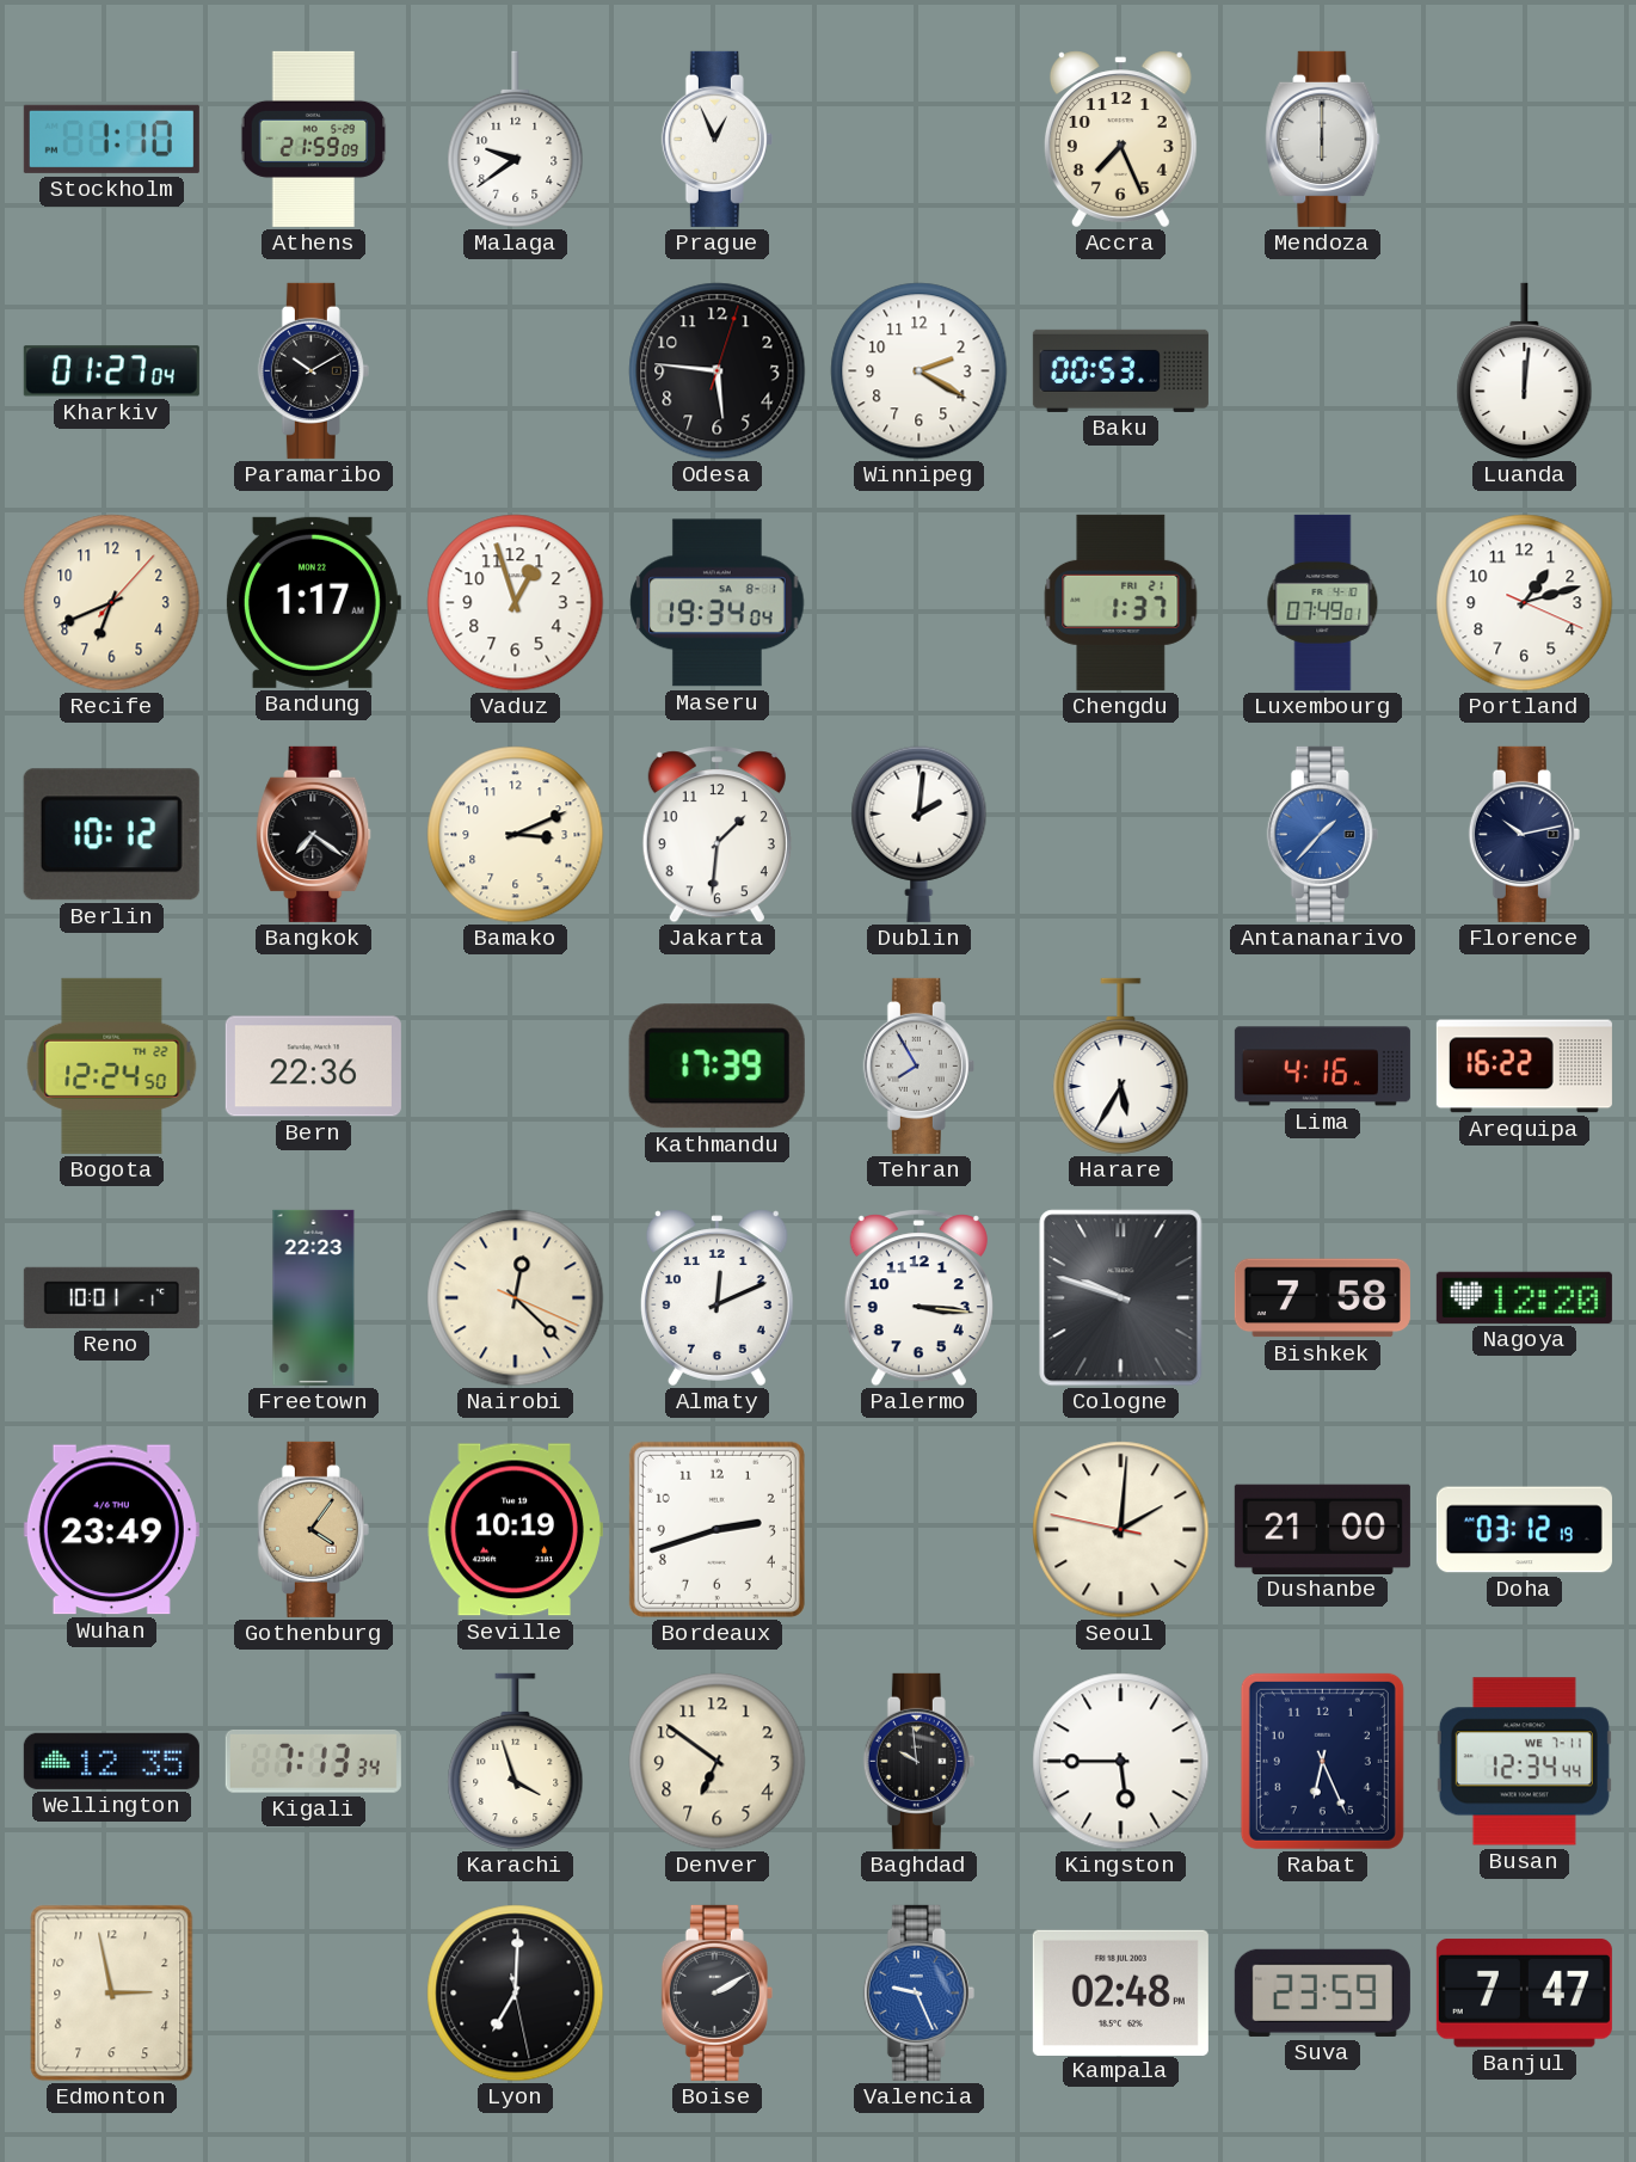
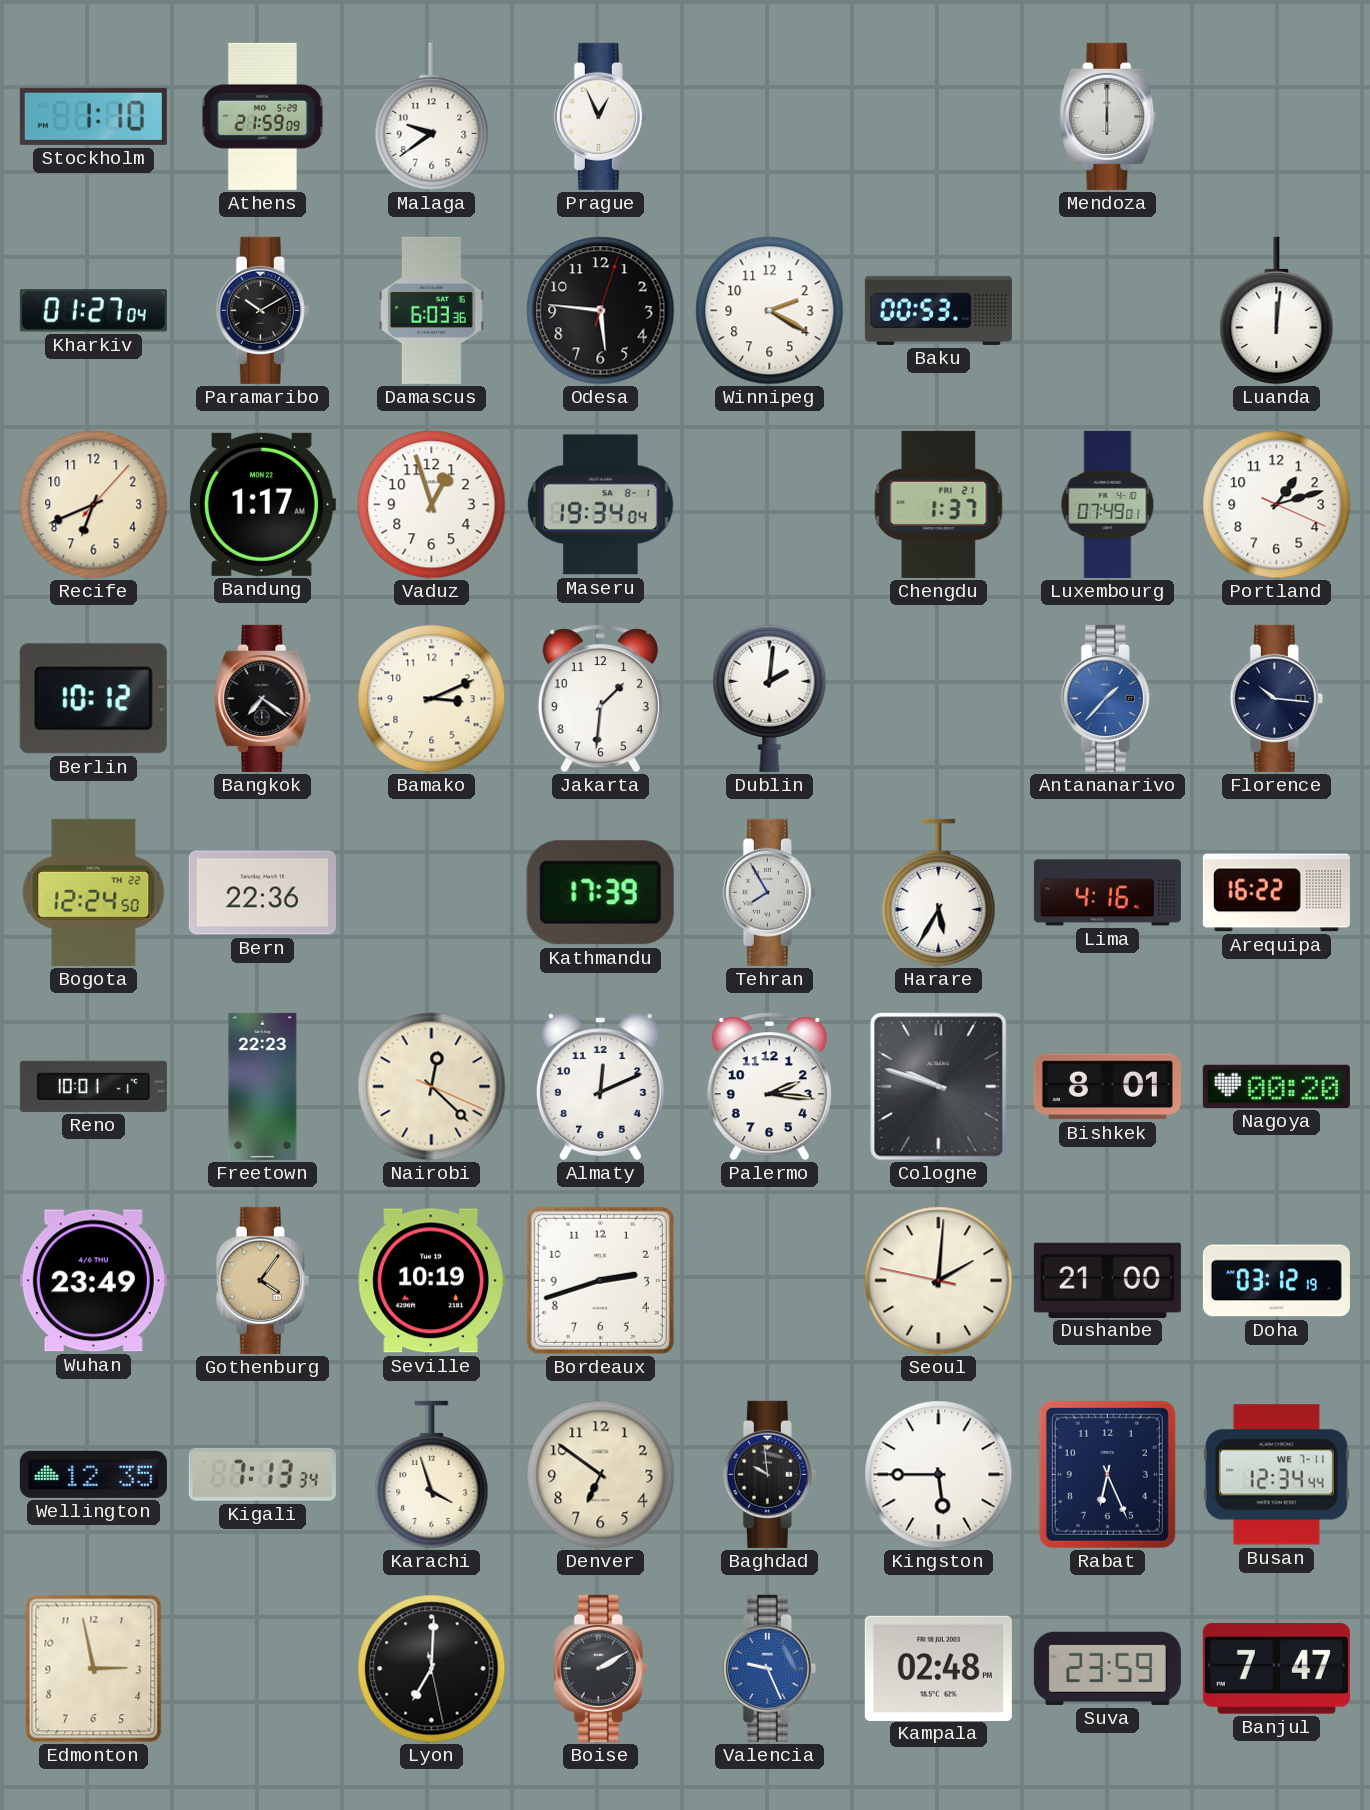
Accra: 7:26 -> none
Damascus: none -> 6:03
Florence: 10:13 -> 10:16
Palermo: 3:16 -> 2:16
Bishkek: 7:58 -> 8:01
Nagoya: 12:20 -> 00:20
